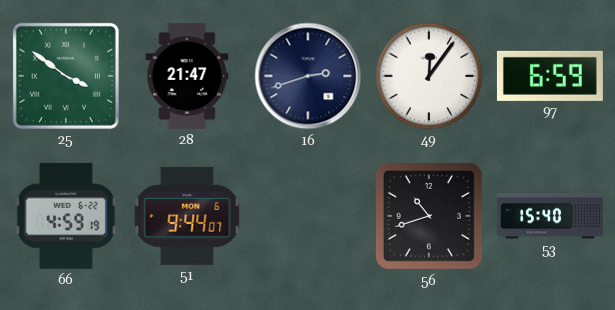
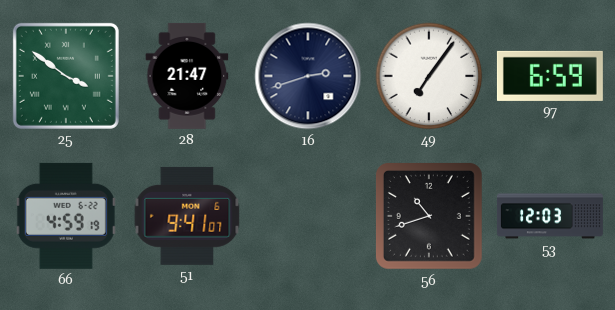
49: 12:06 -> 7:06
51: 9:44 -> 9:41
53: 15:40 -> 12:03
